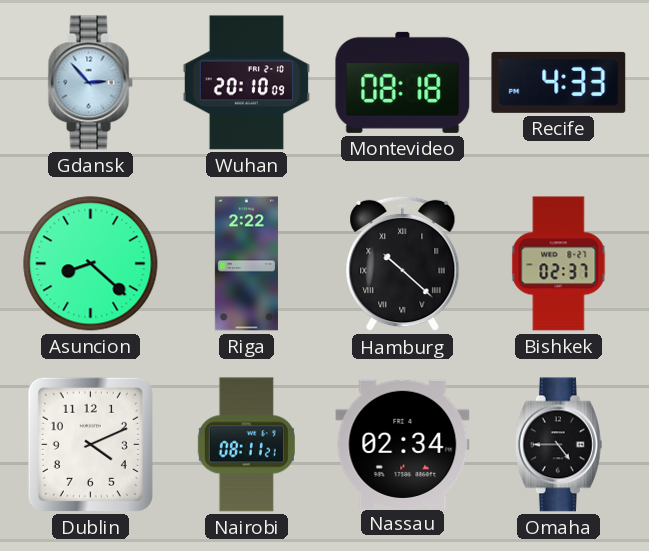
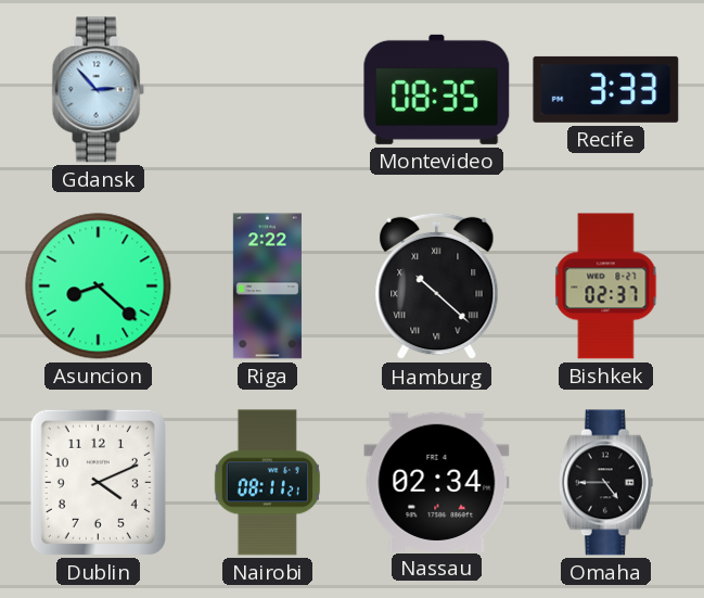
Wuhan: 20:10 -> none
Montevideo: 08:18 -> 08:35
Recife: 4:33 -> 3:33
